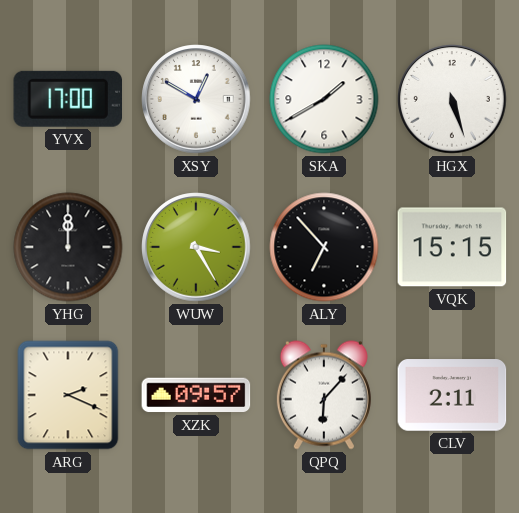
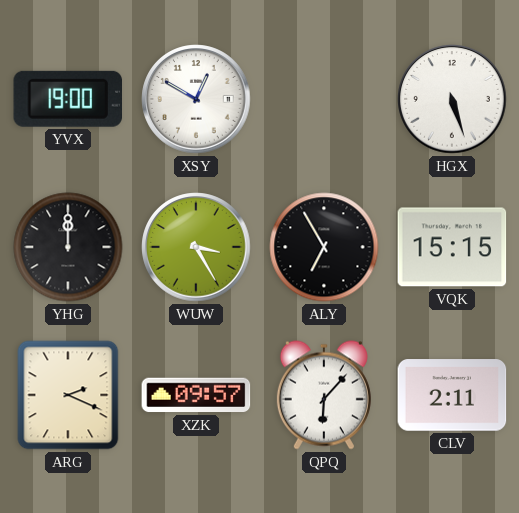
YVX: 17:00 -> 19:00
SKA: 1:40 -> none
ALY: 6:53 -> 6:55
